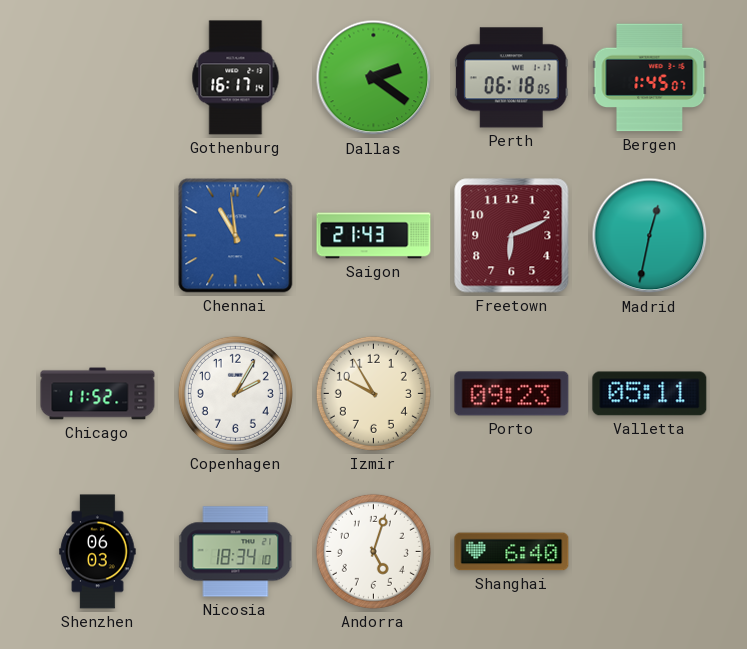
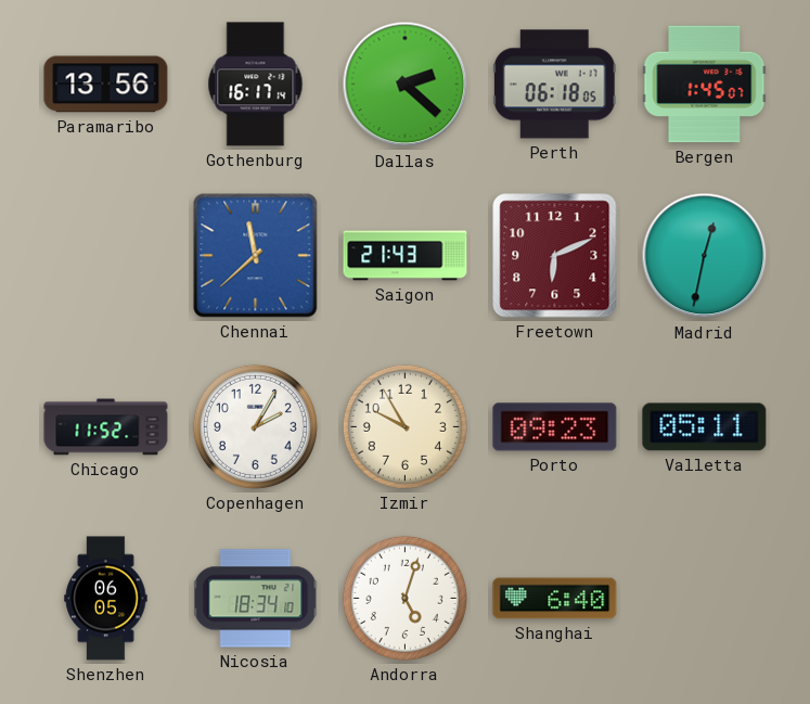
Paramaribo: none -> 13:56
Dallas: 2:21 -> 2:22
Chennai: 10:59 -> 11:38
Shenzhen: 06:03 -> 06:05
